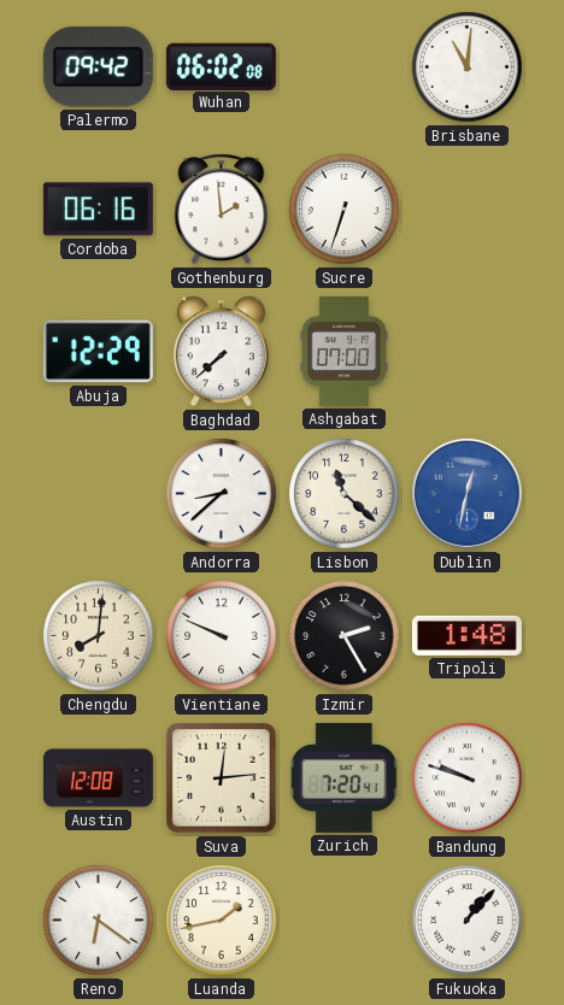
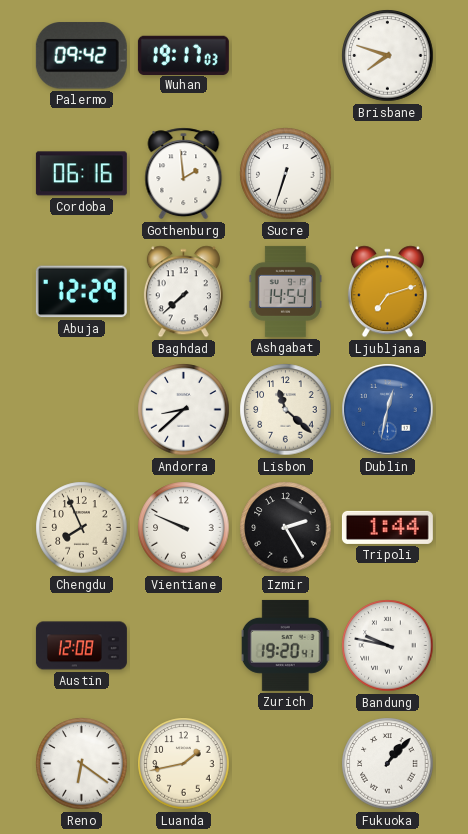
Wuhan: 06:02 -> 19:17
Brisbane: 11:01 -> 7:48
Ashgabat: 07:00 -> 14:54
Ljubljana: none -> 7:12
Chengdu: 8:01 -> 7:56
Tripoli: 1:48 -> 1:44
Suva: 12:14 -> none
Zurich: 7:20 -> 19:20
Bandung: 9:48 -> 9:47
